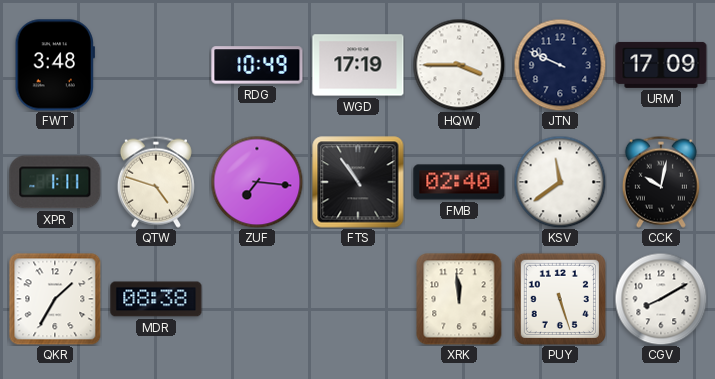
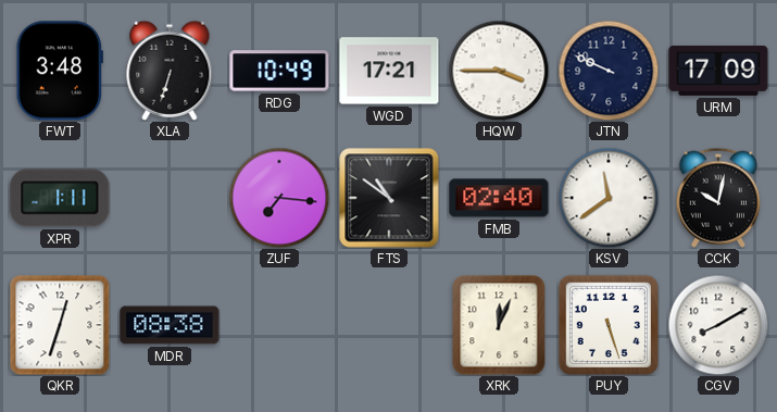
XLA: none -> 6:33
WGD: 17:19 -> 17:21
QTW: 4:48 -> none
FTS: 10:54 -> 10:51
QKR: 1:35 -> 12:33
XRK: 11:59 -> 12:04
